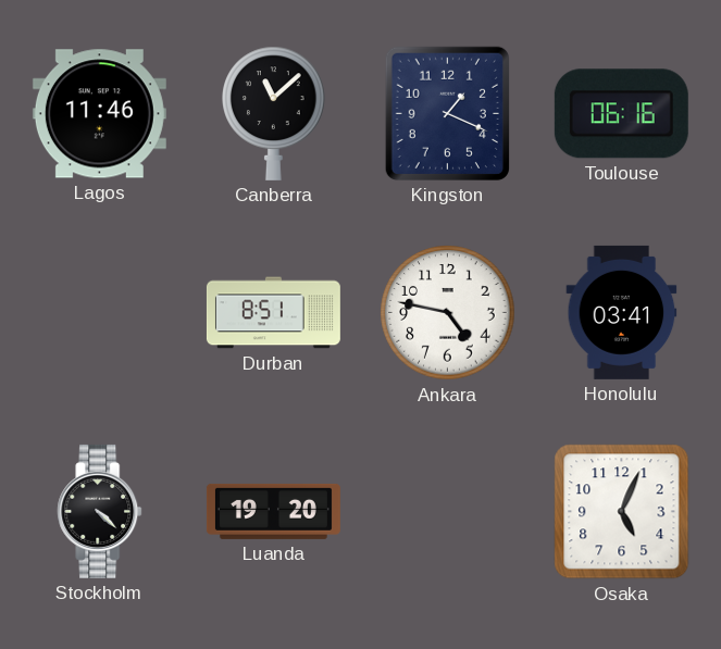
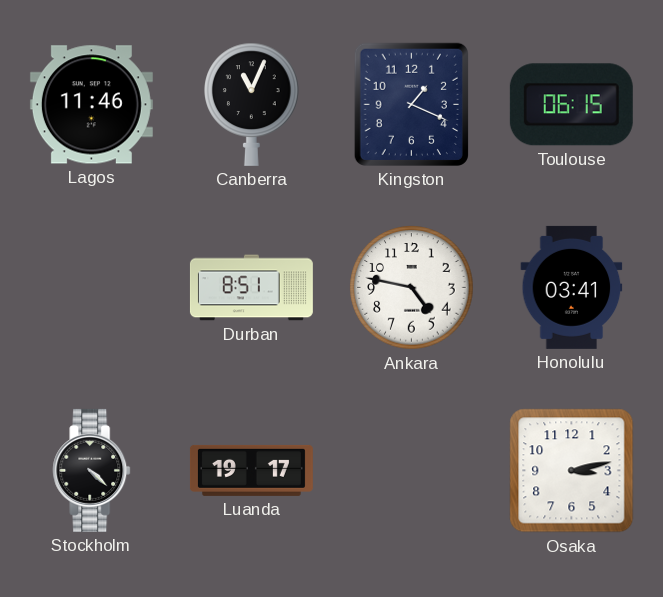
Canberra: 11:08 -> 11:04
Toulouse: 06:16 -> 06:15
Luanda: 19:20 -> 19:17
Osaka: 5:04 -> 3:13
